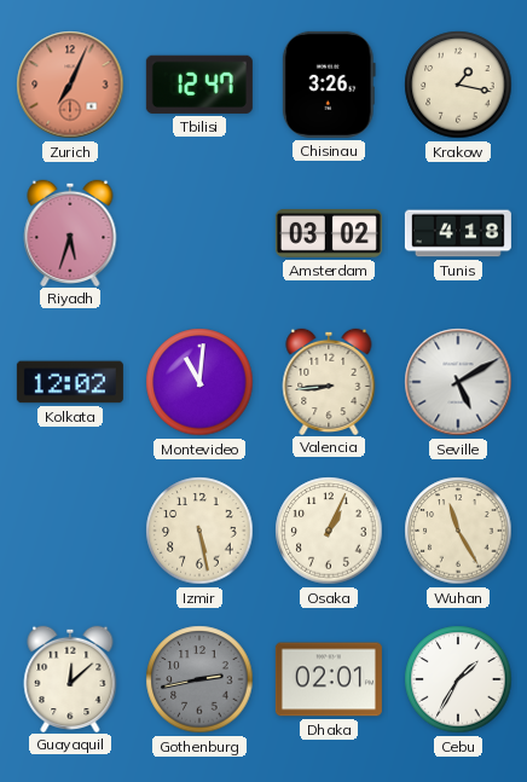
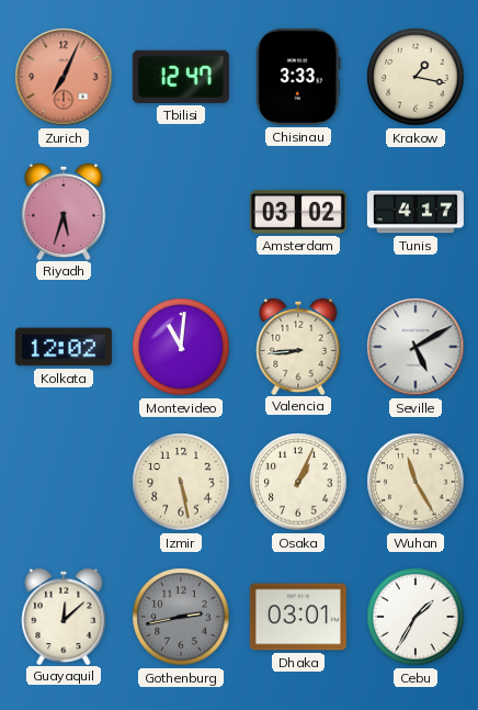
Chisinau: 3:26 -> 3:33
Tunis: 4:18 -> 4:17
Dhaka: 02:01 -> 03:01
